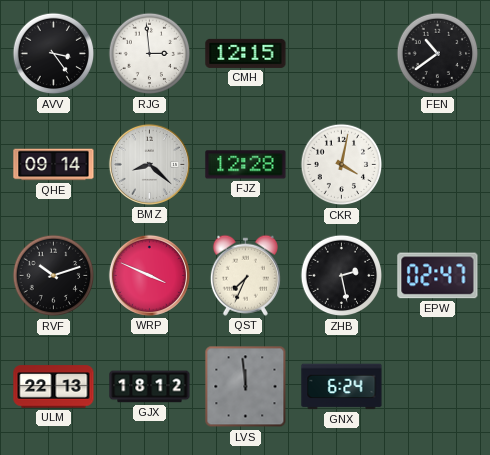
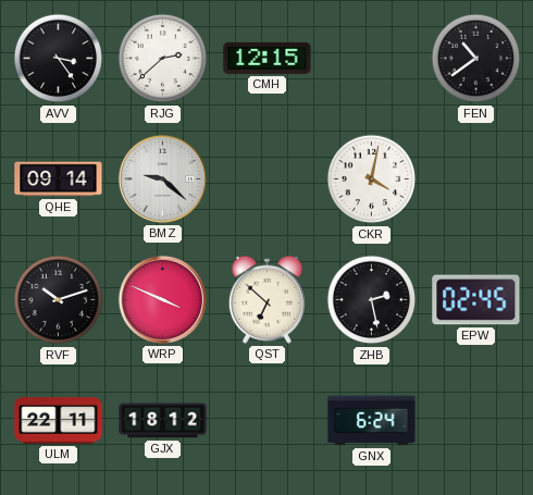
RJG: 2:59 -> 2:38
BMZ: 8:22 -> 9:22
FJZ: 12:28 -> none
QST: 7:34 -> 6:52
EPW: 02:47 -> 02:45
ULM: 22:13 -> 22:11
LVS: 11:59 -> none
